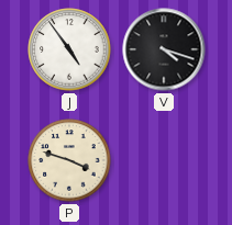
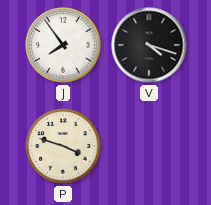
J: 4:54 -> 7:54
